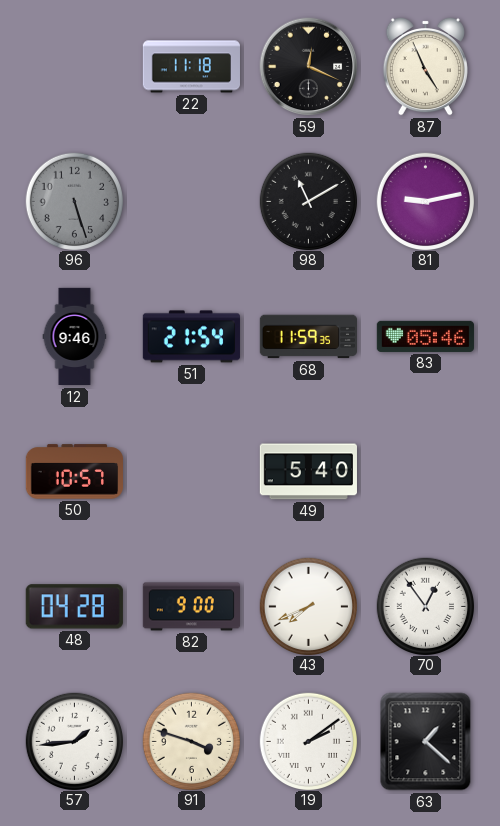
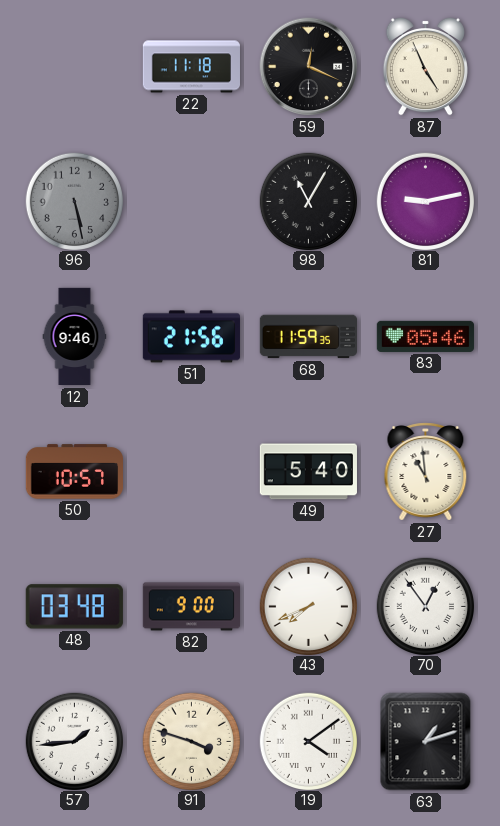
96: 5:27 -> 5:28
98: 11:10 -> 11:05
51: 21:54 -> 21:56
27: none -> 10:59
48: 04:28 -> 03:48
19: 2:09 -> 4:09
63: 1:22 -> 1:12
